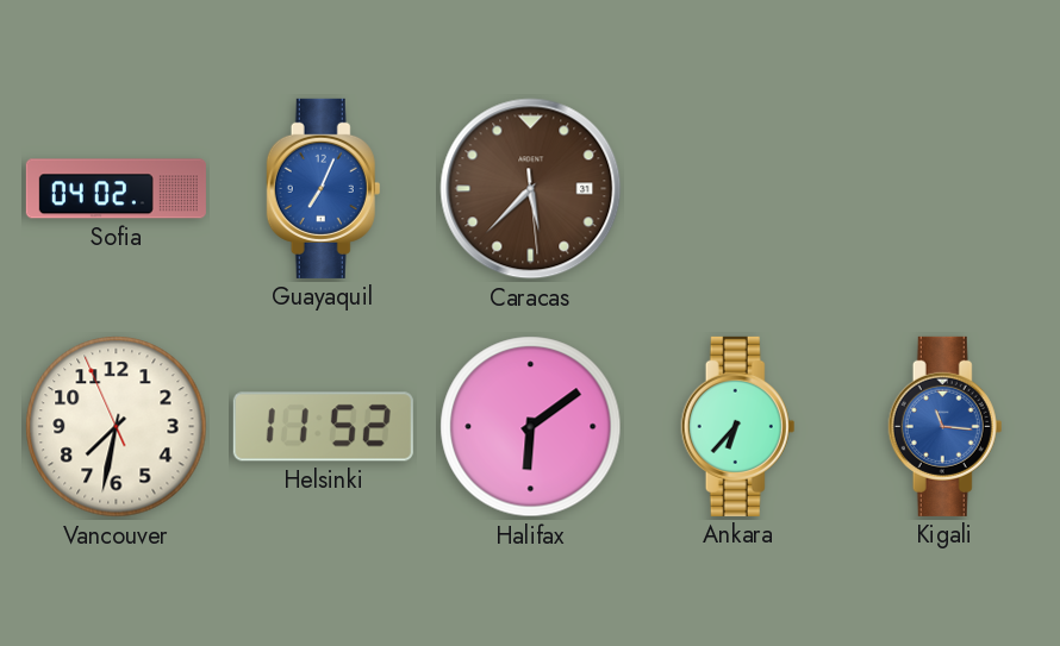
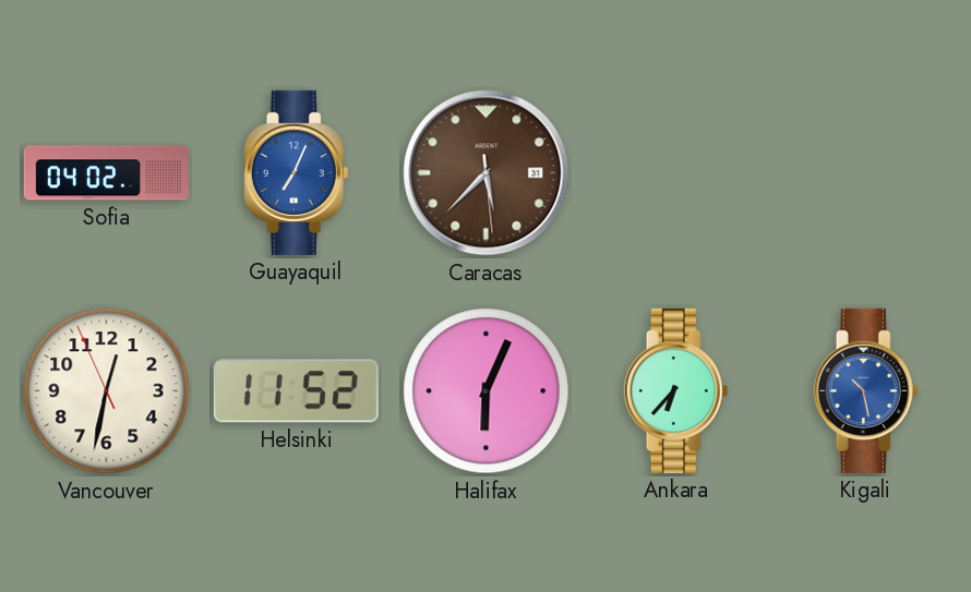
Vancouver: 7:31 -> 12:31
Halifax: 6:09 -> 6:04
Kigali: 11:16 -> 10:28
